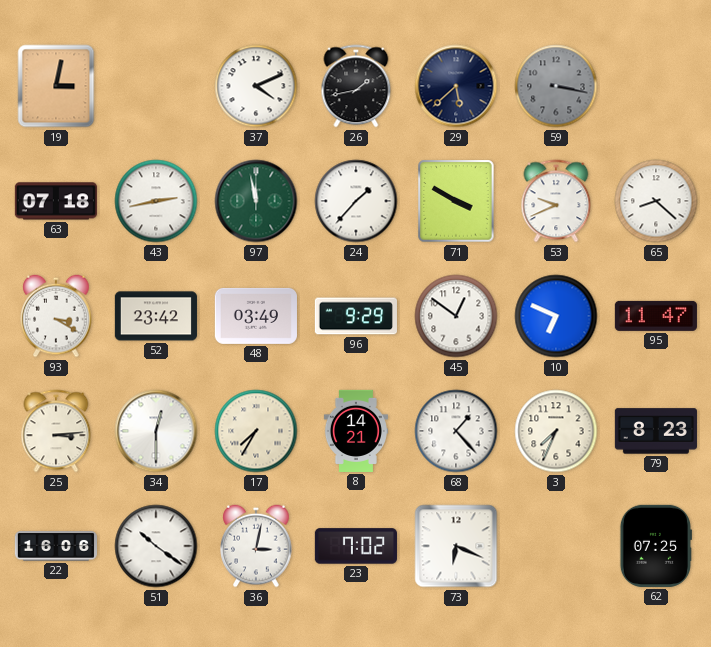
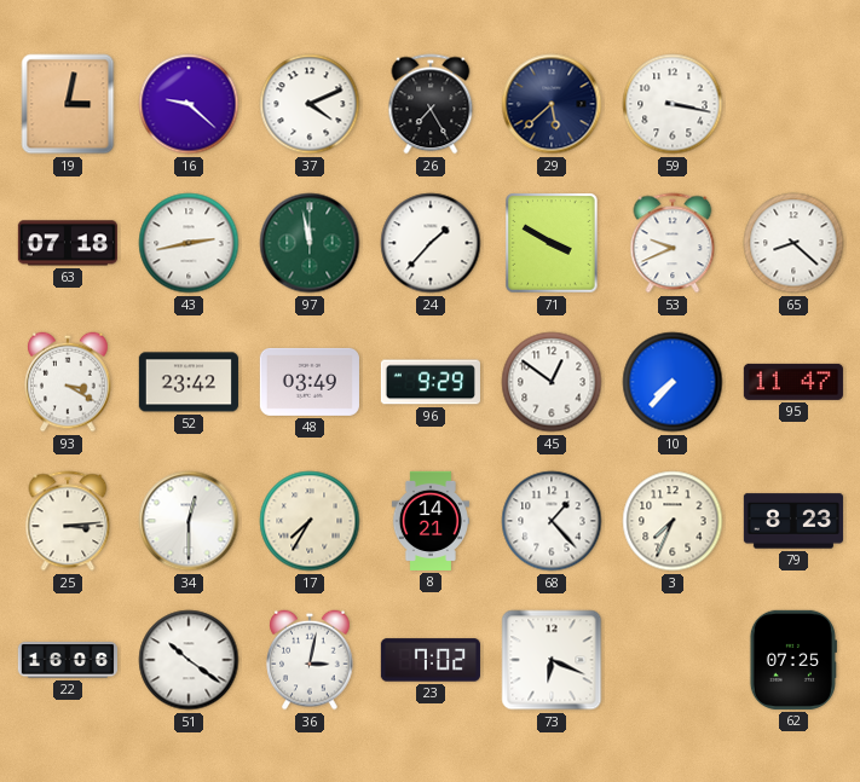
16: none -> 9:22
26: 1:43 -> 7:25
59 dial: grey -> white
10: 6:49 -> 7:37
